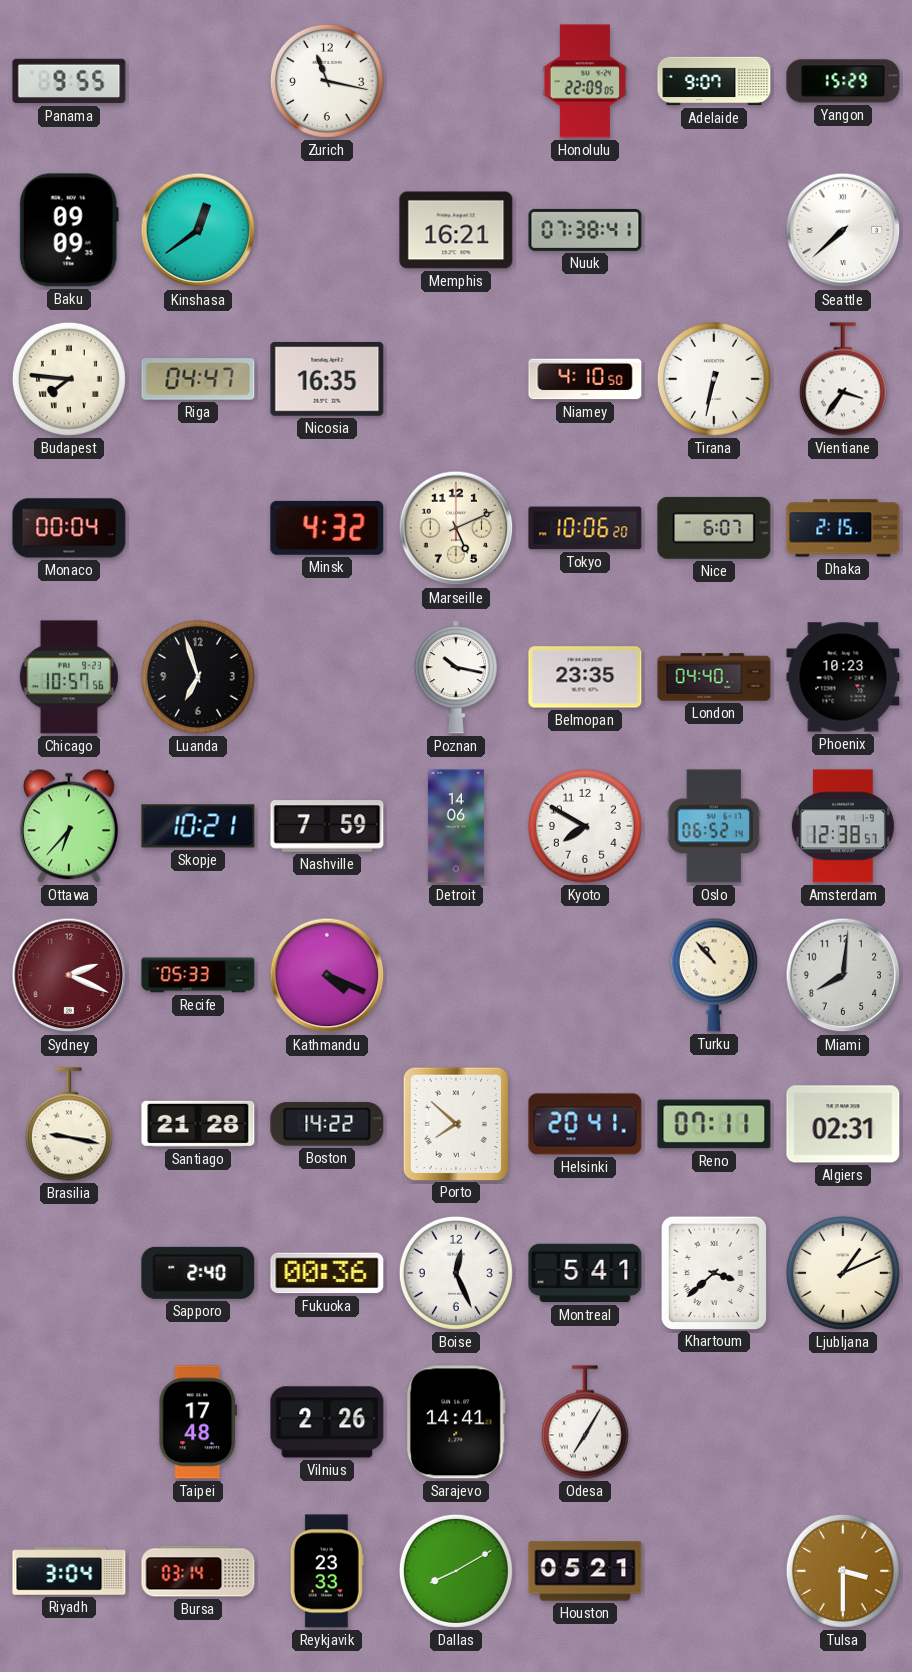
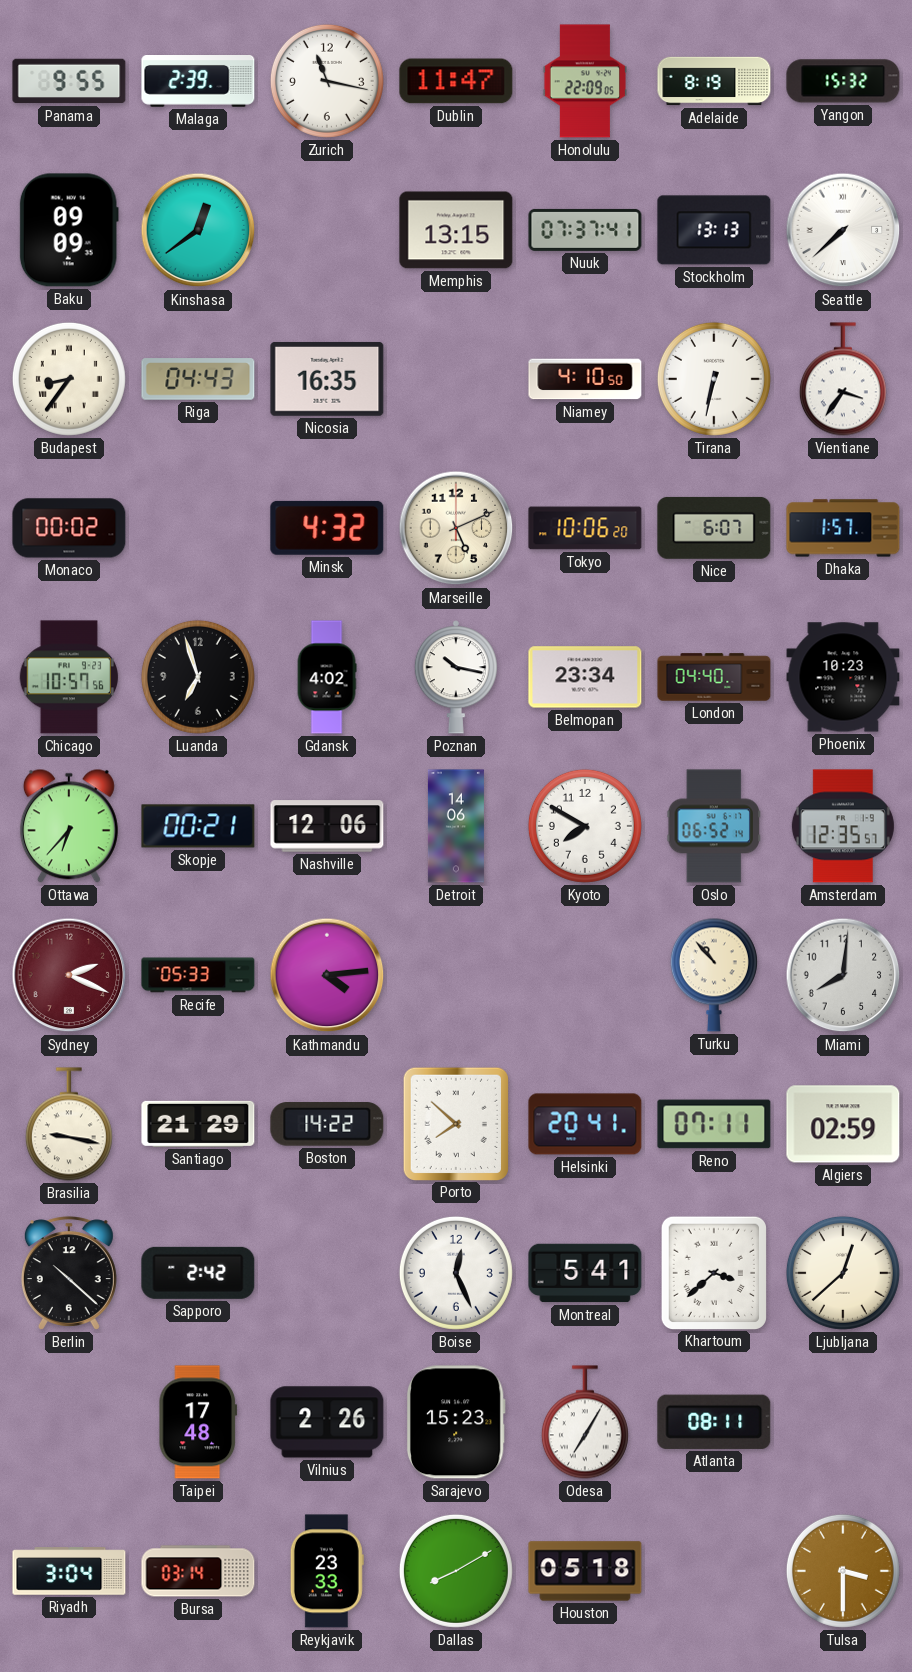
Malaga: none -> 2:39
Dublin: none -> 11:47
Adelaide: 9:07 -> 8:19
Yangon: 15:29 -> 15:32
Memphis: 16:21 -> 13:15
Nuuk: 07:38 -> 07:37
Stockholm: none -> 13:13
Budapest: 7:46 -> 8:36
Riga: 04:47 -> 04:43
Monaco: 00:04 -> 00:02
Dhaka: 2:15 -> 1:57
Gdansk: none -> 4:02
Belmopan: 23:35 -> 23:34
Skopje: 10:21 -> 00:21
Nashville: 7:59 -> 12:06
Amsterdam: 12:38 -> 12:35
Kathmandu: 4:19 -> 4:14
Santiago: 21:28 -> 21:29
Algiers: 02:31 -> 02:59
Berlin: none -> 10:22
Sapporo: 2:40 -> 2:42
Fukuoka: 00:36 -> none
Ljubljana: 1:11 -> 12:38
Sarajevo: 14:41 -> 15:23
Atlanta: none -> 08:11
Houston: 05:21 -> 05:18
